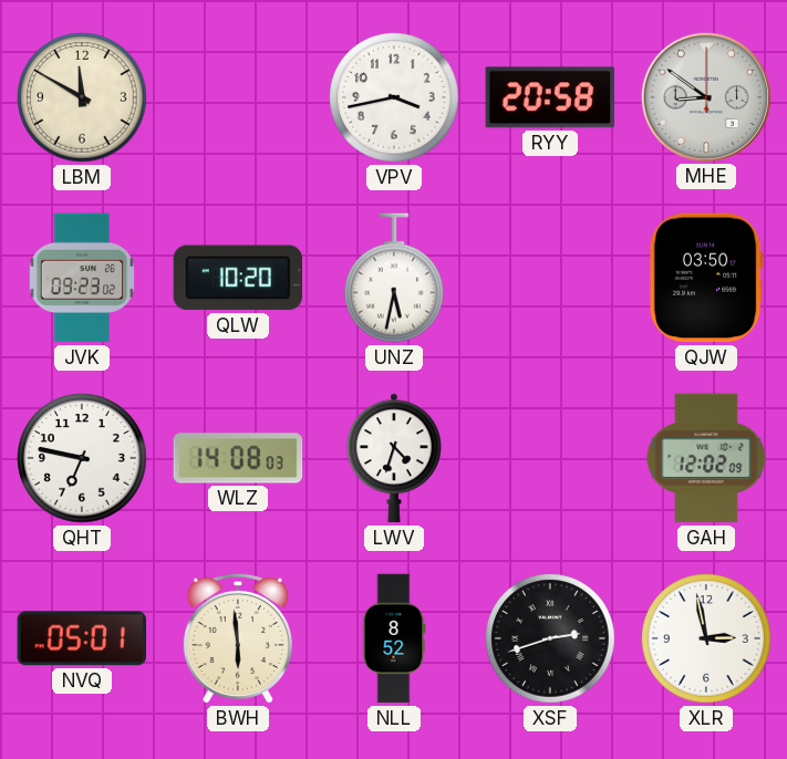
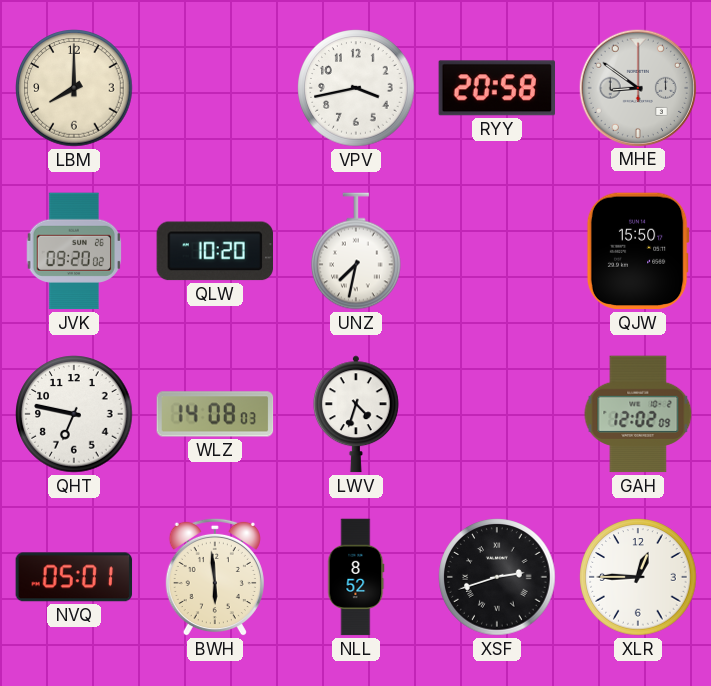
LBM: 11:50 -> 8:00
JVK: 09:23 -> 09:20
UNZ: 5:32 -> 7:32
QJW: 03:50 -> 15:50
XLR: 2:58 -> 12:45
